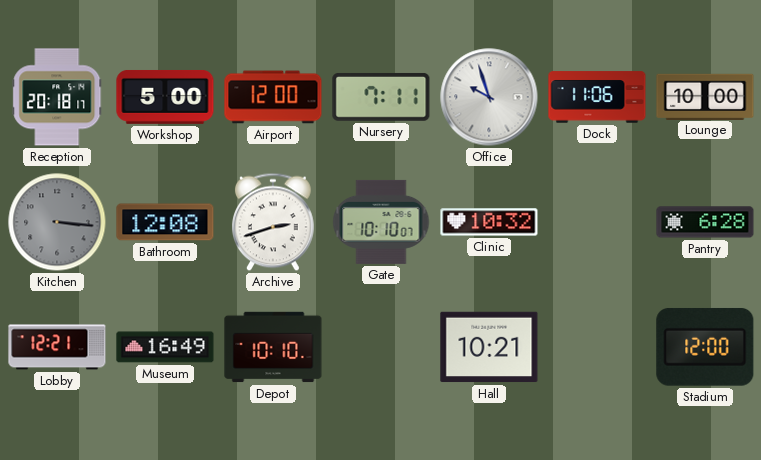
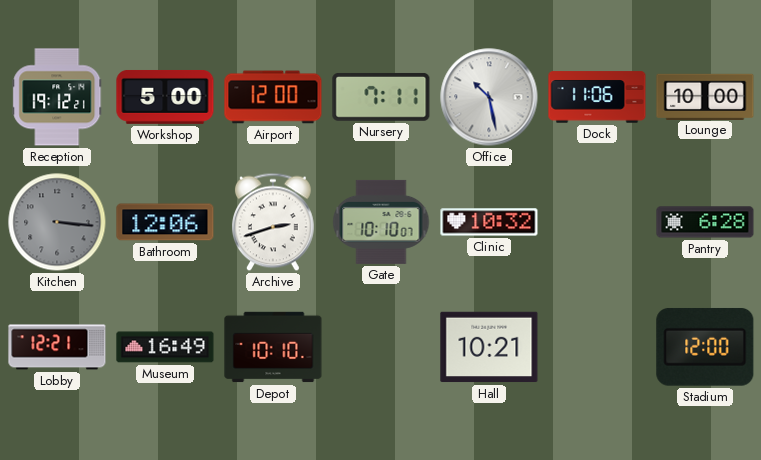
Reception: 20:18 -> 19:12
Office: 9:57 -> 10:28
Bathroom: 12:08 -> 12:06
